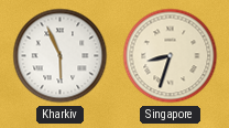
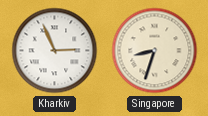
Kharkiv: 5:56 -> 2:56
